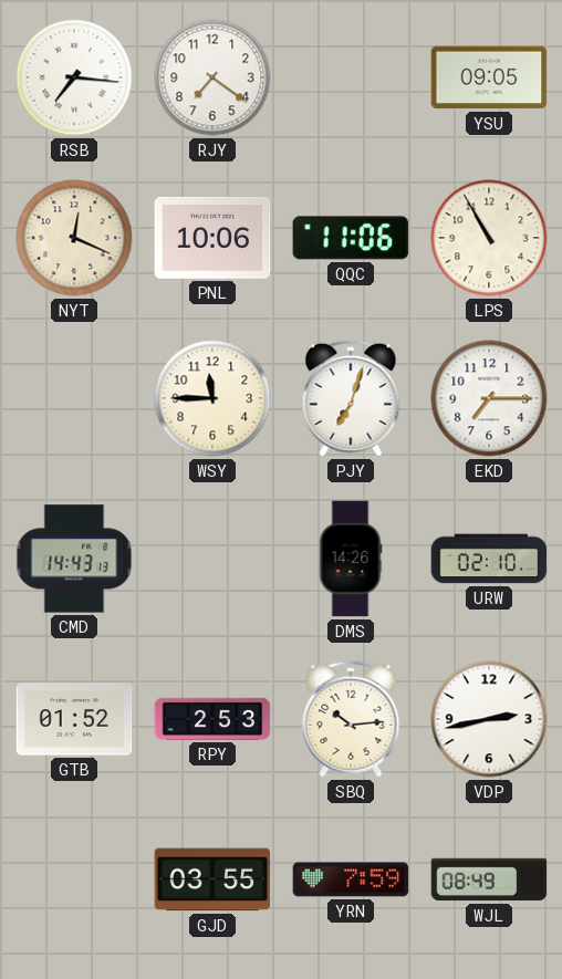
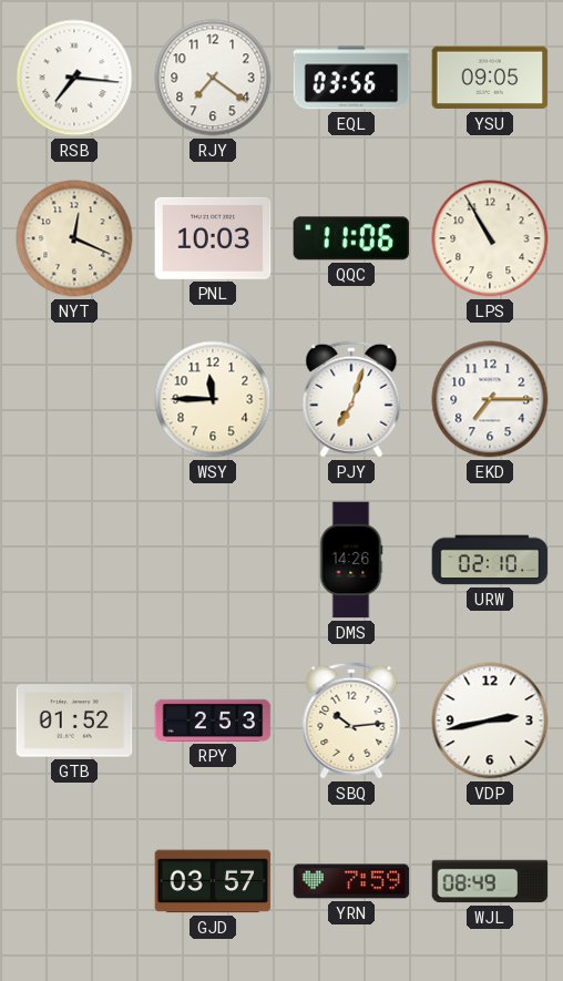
EQL: none -> 03:56
PNL: 10:06 -> 10:03
CMD: 14:43 -> none
GJD: 03:55 -> 03:57
